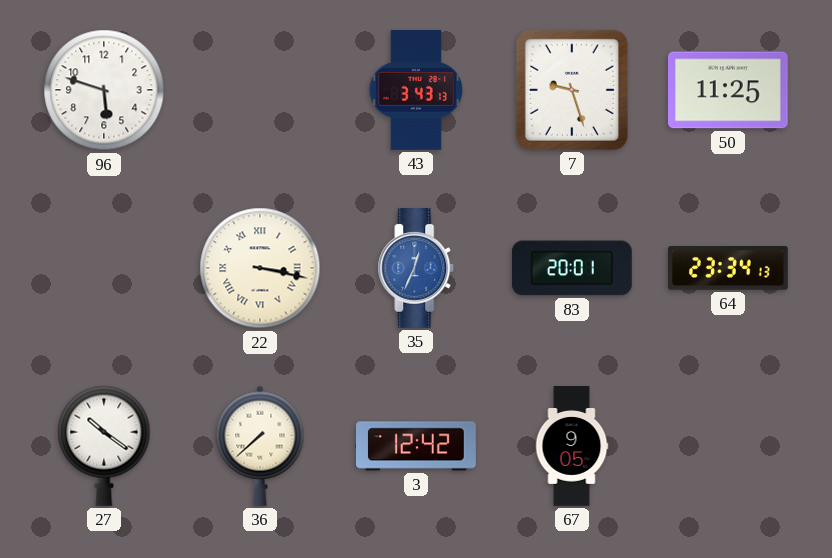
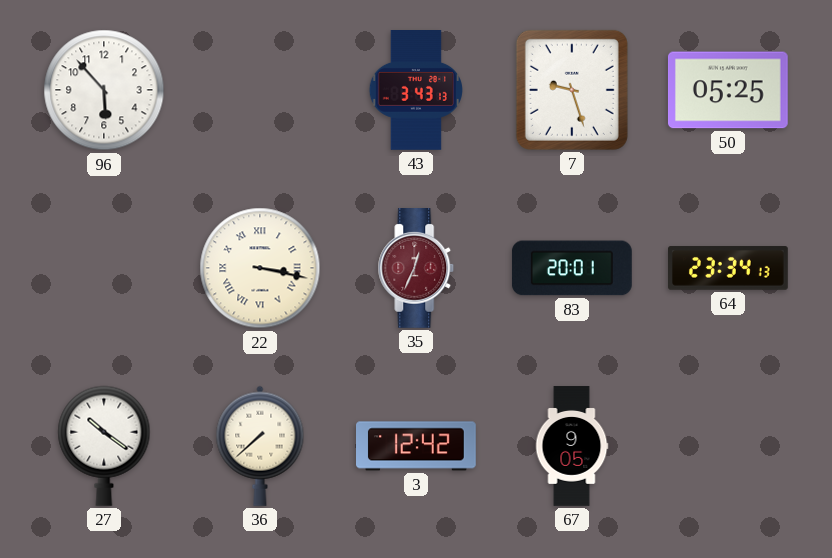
96: 5:48 -> 5:53
50: 11:25 -> 05:25
35 dial: blue -> burgundy
